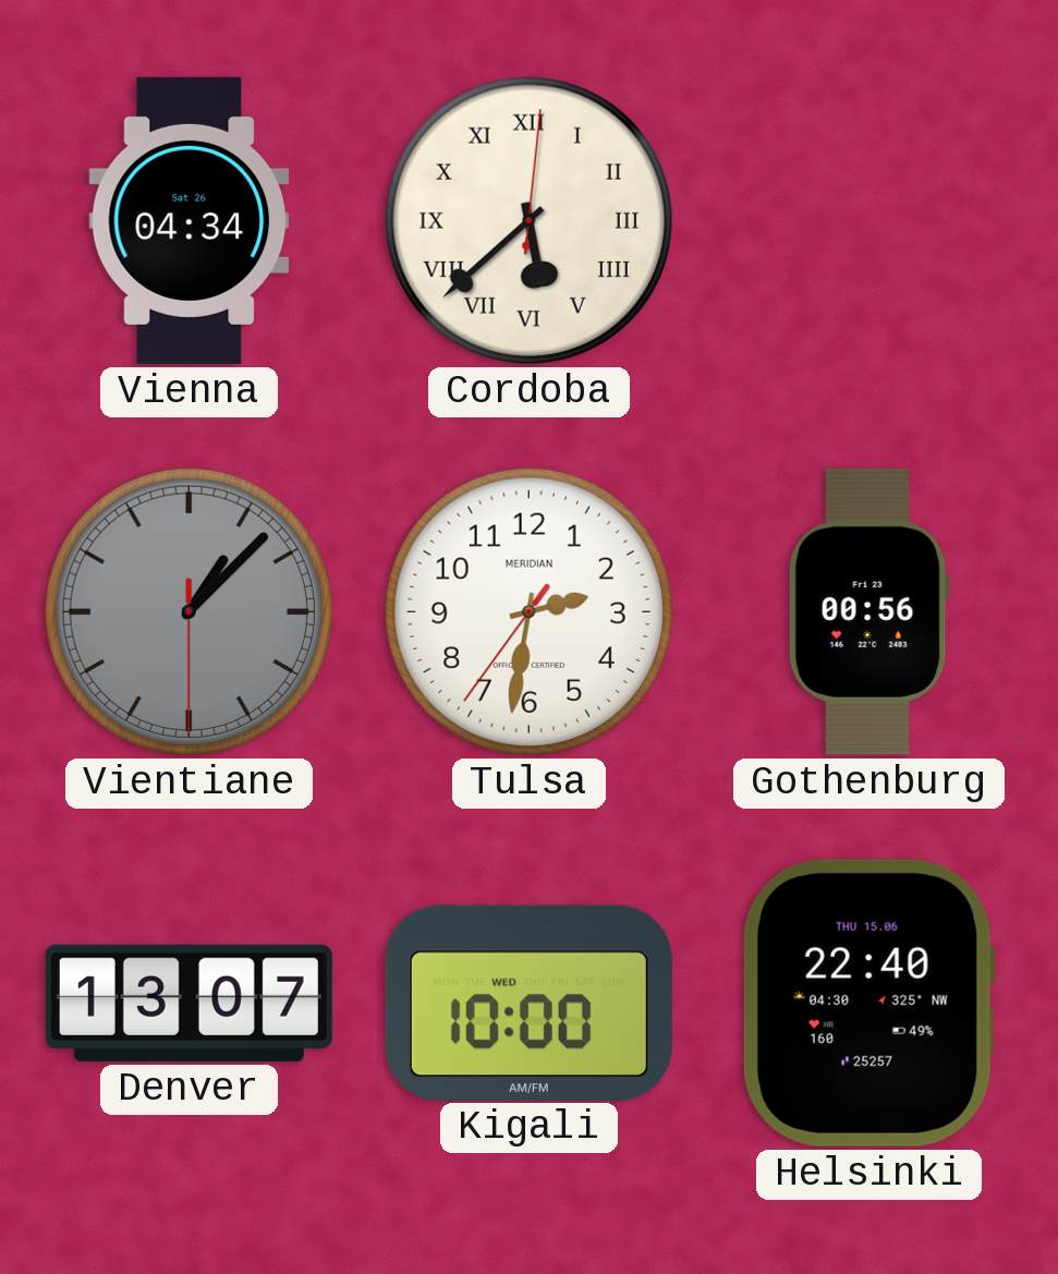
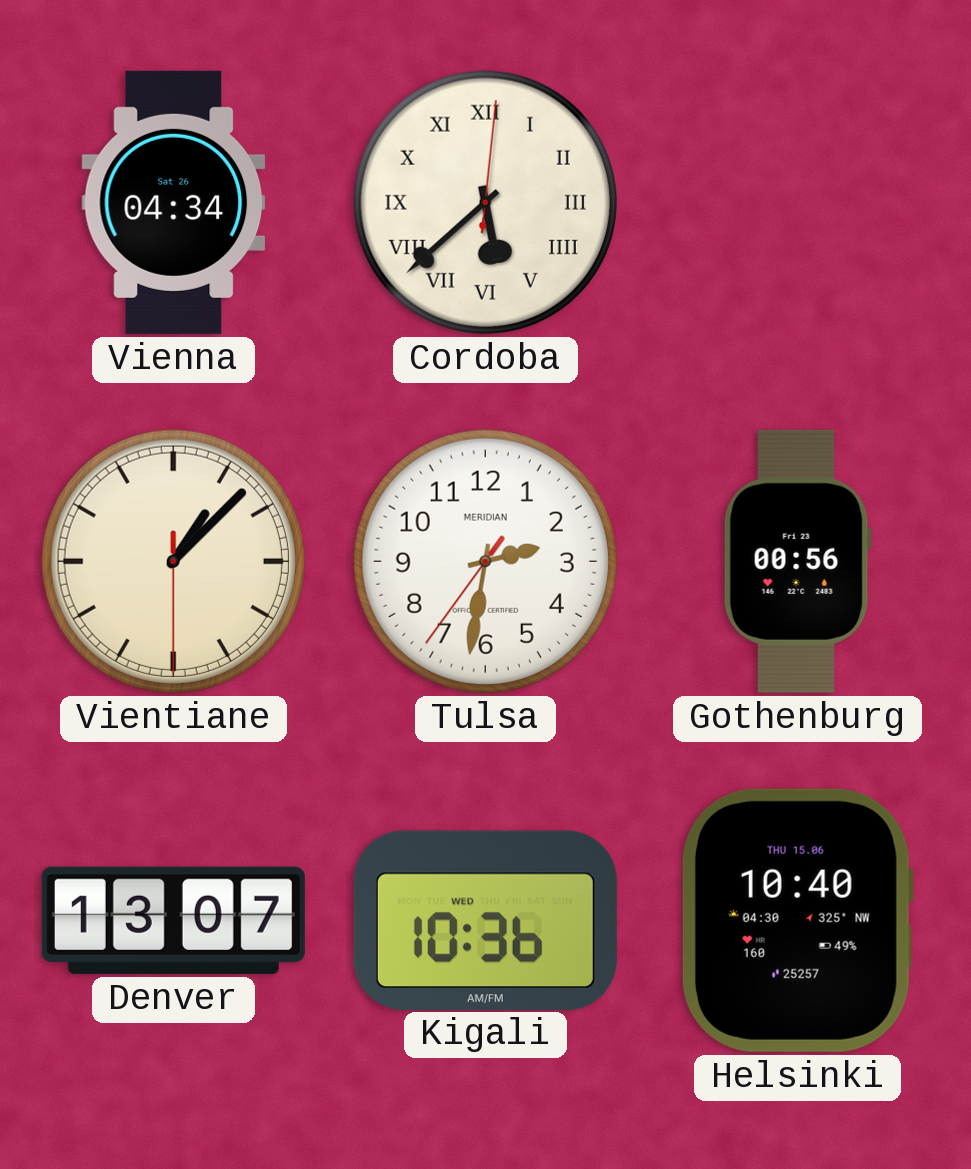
Vientiane dial: grey -> cream
Kigali: 10:00 -> 10:36
Helsinki: 22:40 -> 10:40
